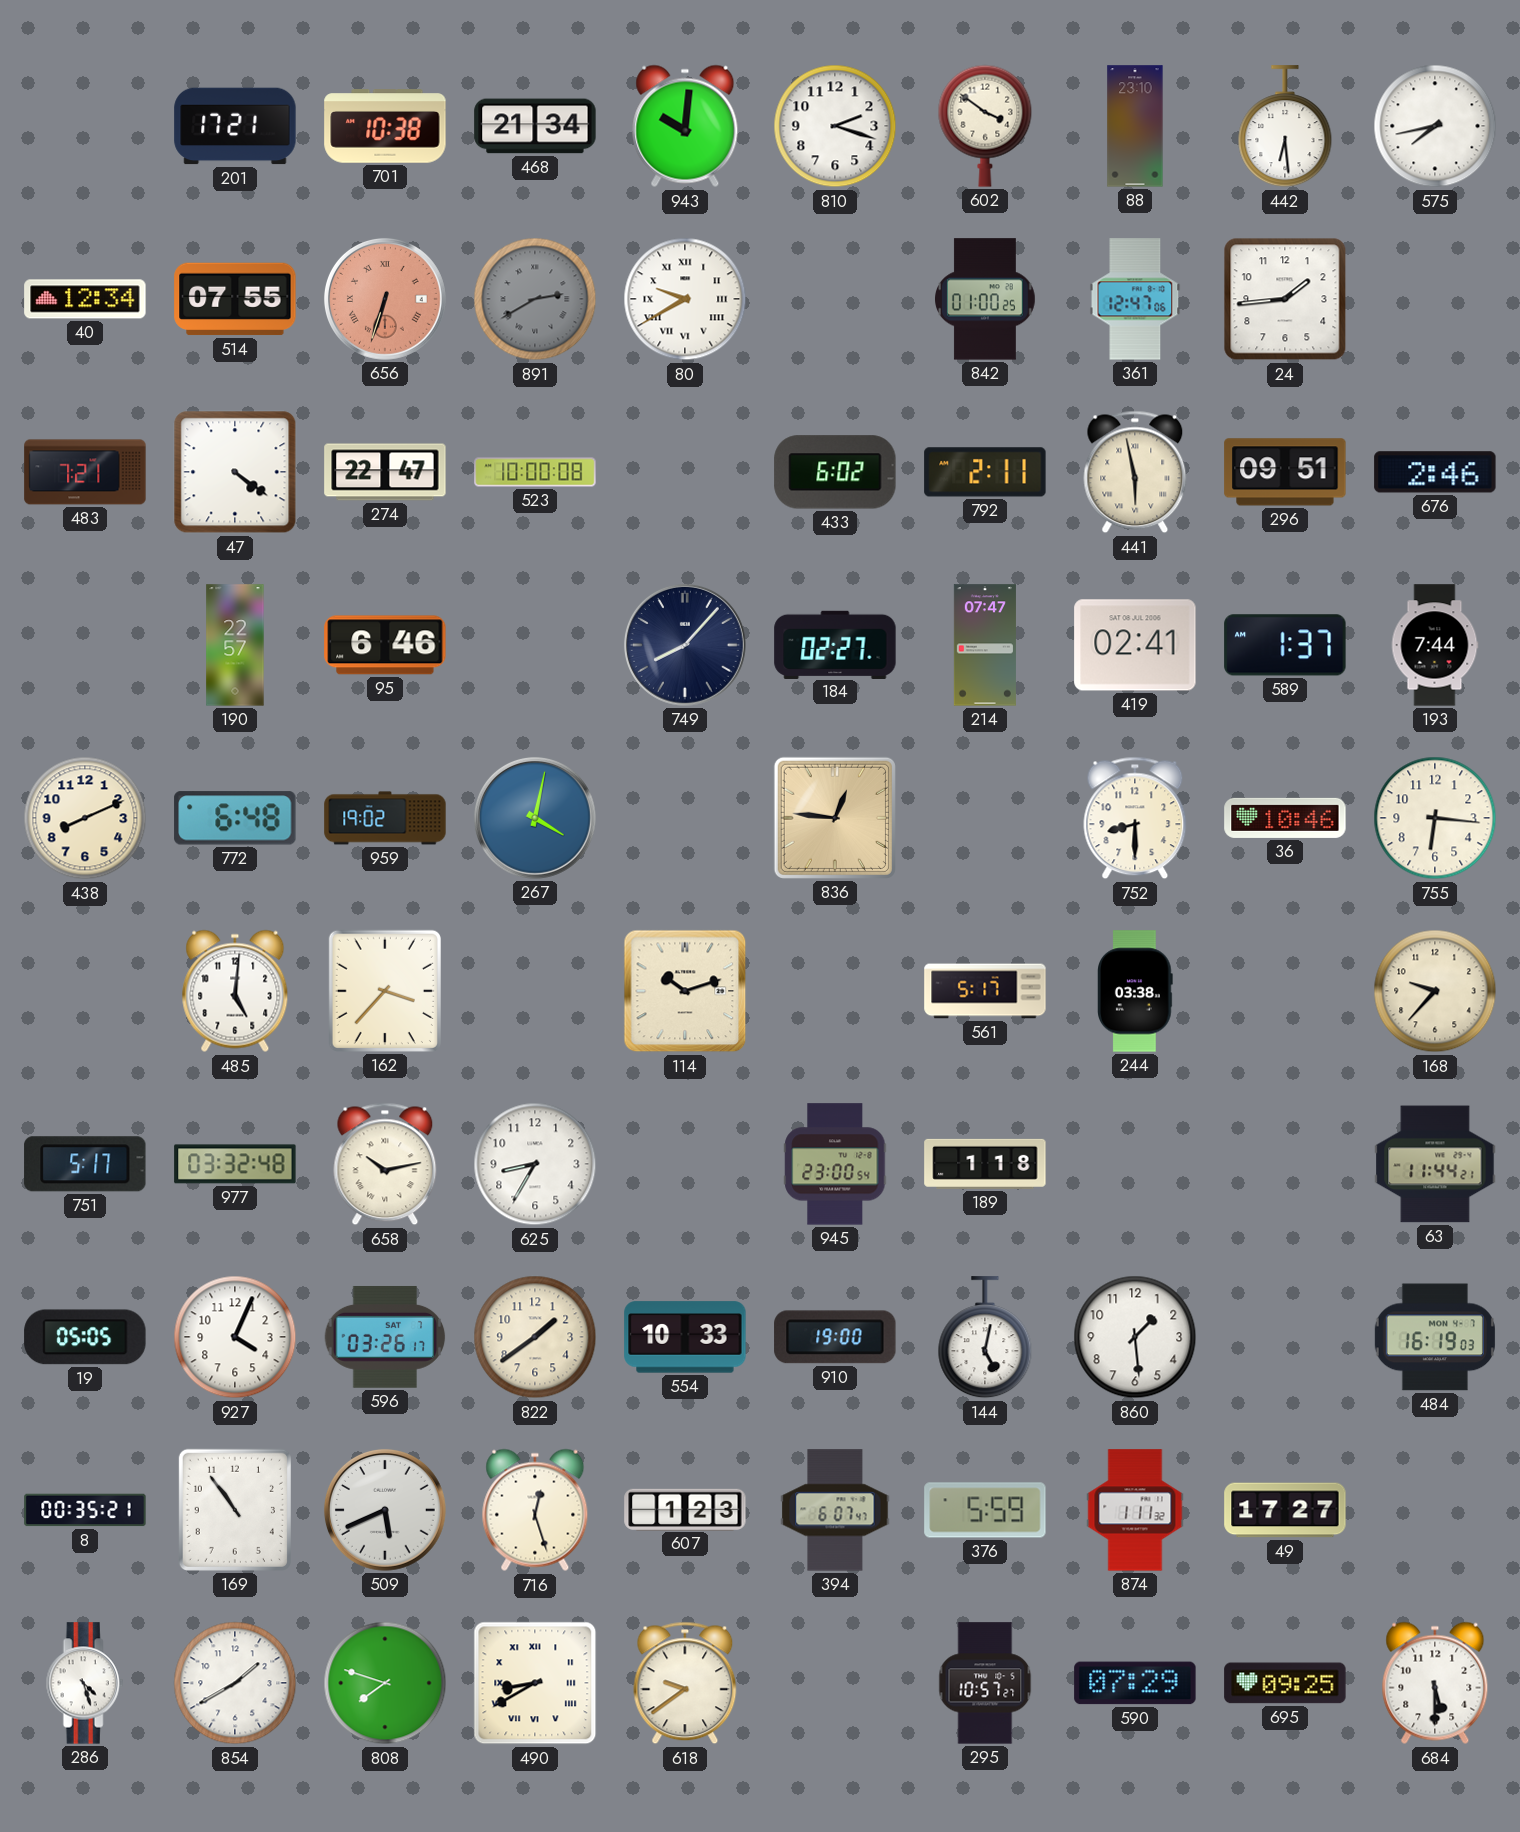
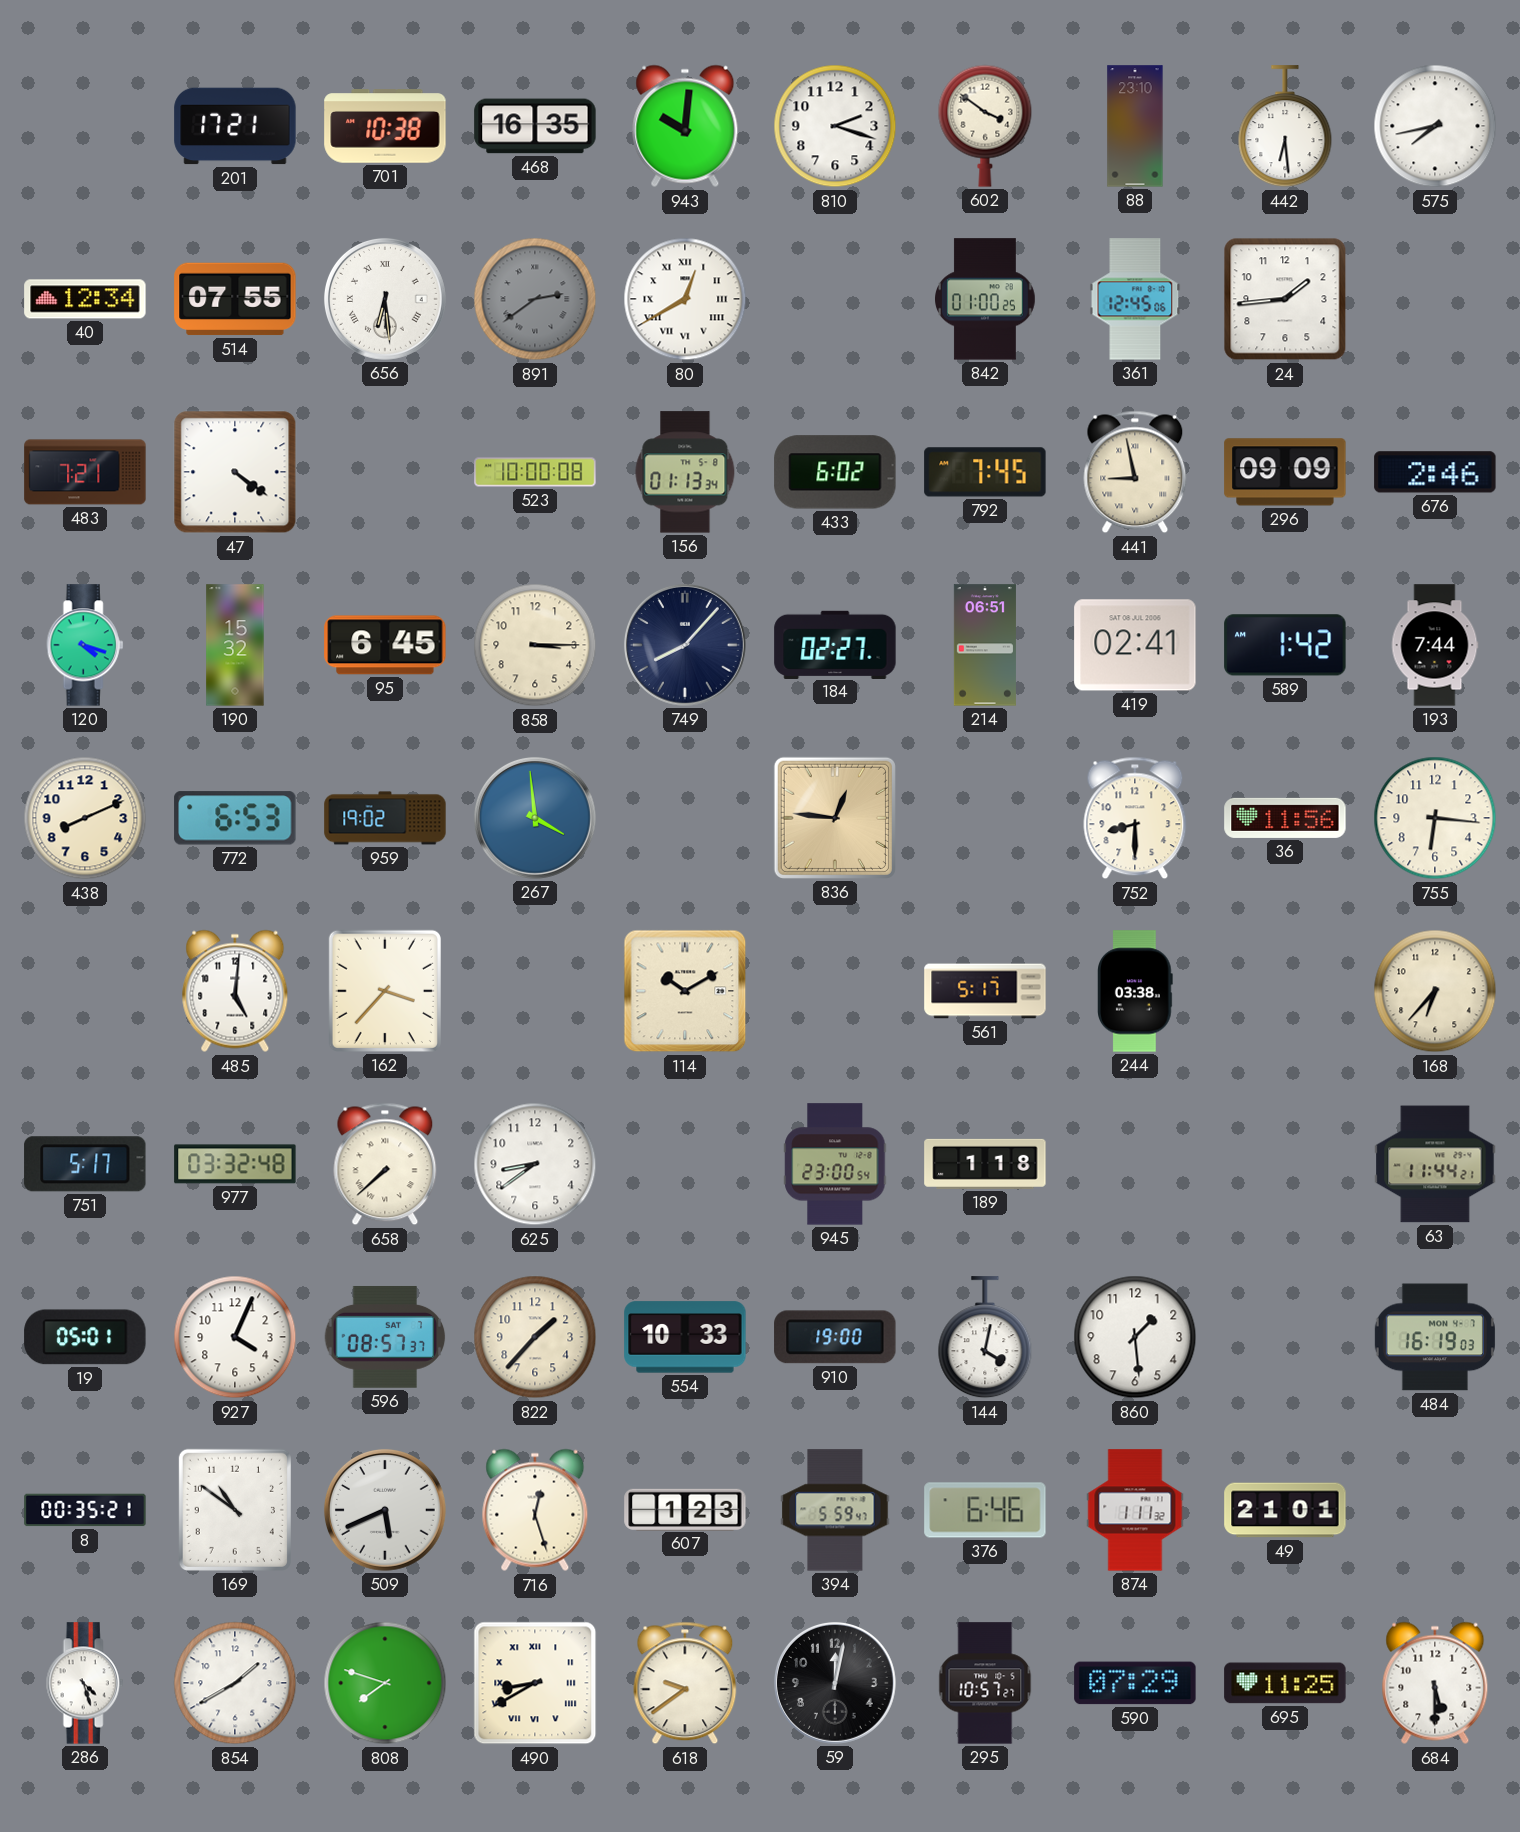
468: 21:34 -> 16:35
656: 6:33 -> 6:29
656 dial: salmon -> white
891: 2:40 -> 2:39
80: 9:40 -> 12:40
361: 12:47 -> 12:45
274: 22:47 -> none
156: none -> 01:13
792: 2:11 -> 7:45
441: 5:58 -> 8:58
296: 09:51 -> 09:09
120: none -> 4:18
190: 22:57 -> 15:32
95: 6:46 -> 6:45
858: none -> 3:15
214: 07:47 -> 06:51
589: 1:37 -> 1:42
772: 6:48 -> 6:53
267: 4:02 -> 3:59
36: 10:46 -> 11:56
114: 10:12 -> 10:10
168: 9:37 -> 6:37
658: 10:13 -> 7:38
625: 8:35 -> 8:39
19: 05:05 -> 05:01
596: 03:26 -> 08:57
822: 1:39 -> 1:37
144: 5:02 -> 4:02
169: 10:54 -> 10:51
394: 6:07 -> 5:59
376: 5:59 -> 6:46
49: 17:27 -> 21:01
59: none -> 12:02
695: 09:25 -> 11:25
